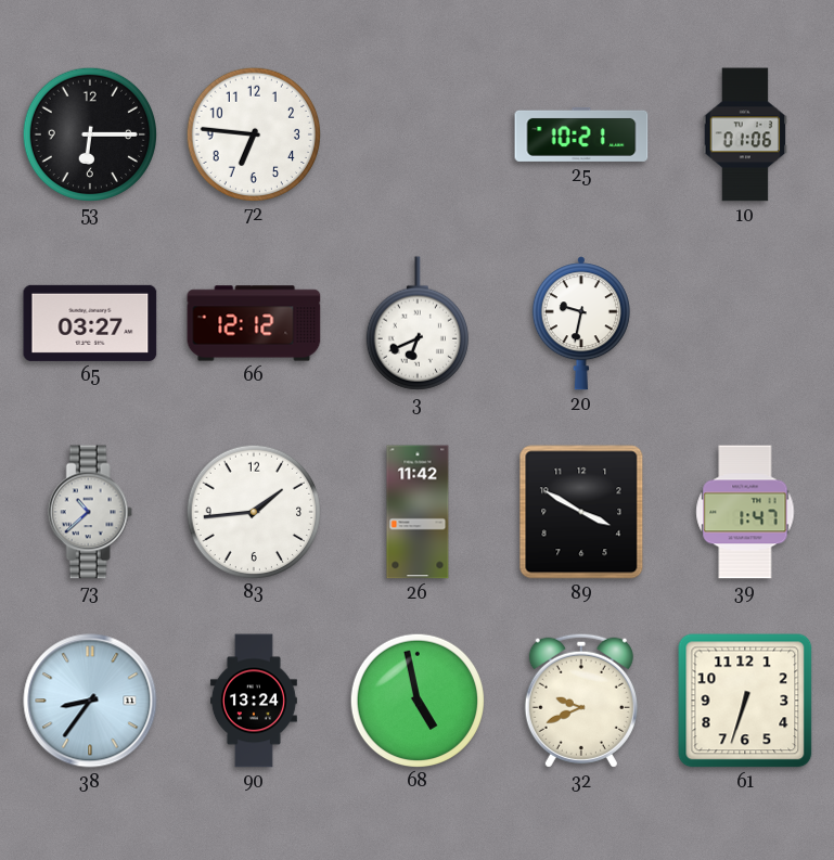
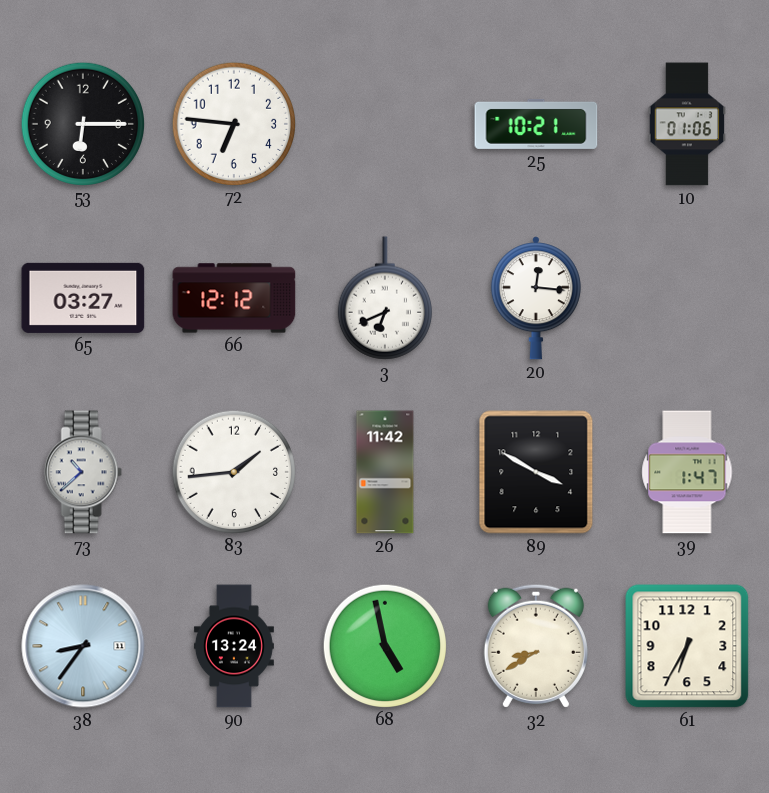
20: 9:32 -> 12:16
32: 9:41 -> 8:40
61: 6:33 -> 6:35
